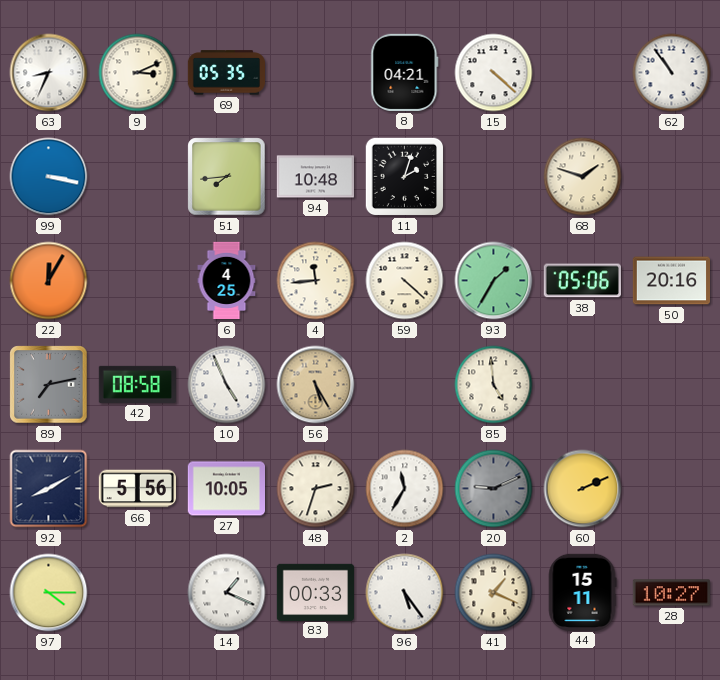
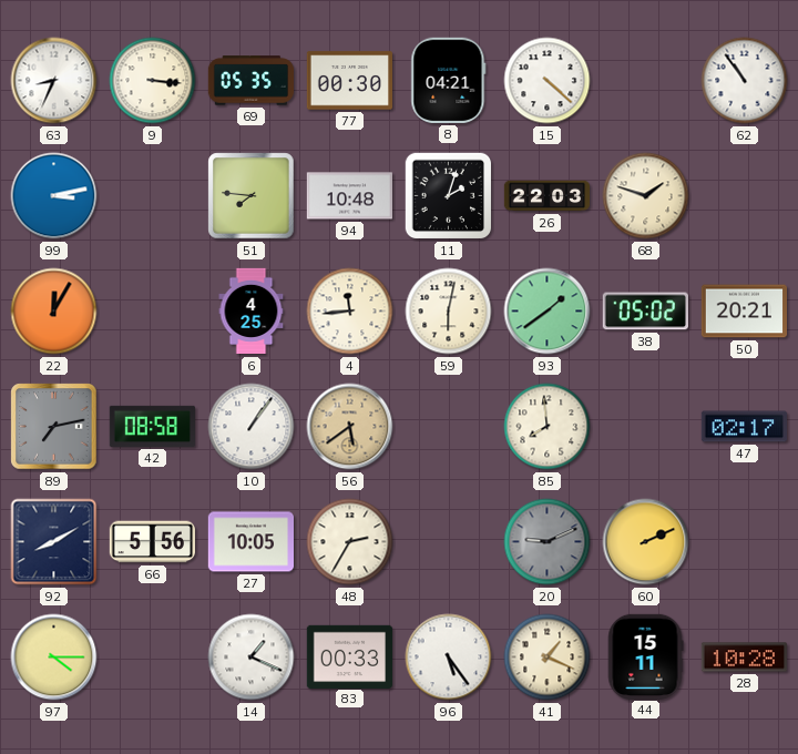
9: 3:11 -> 3:16
77: none -> 00:30
99: 3:17 -> 3:13
51: 7:44 -> 7:46
26: none -> 22:03
59: 4:22 -> 6:02
93: 1:35 -> 1:39
38: 05:06 -> 05:02
50: 20:16 -> 20:21
10: 4:56 -> 1:06
56: 5:25 -> 5:39
85: 4:59 -> 7:59
47: none -> 02:17
48: 2:33 -> 2:35
2: 11:35 -> none
28: 10:27 -> 10:28
